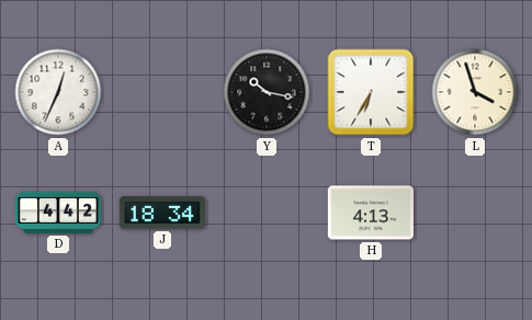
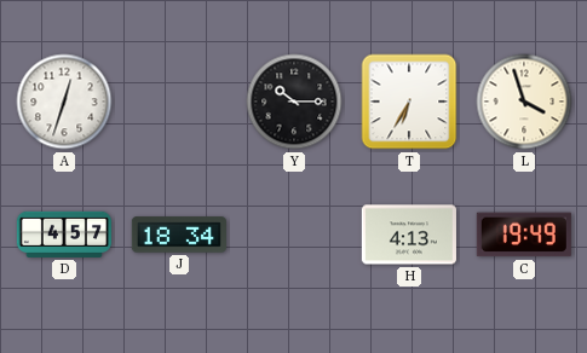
A: 12:34 -> 12:33
Y: 10:17 -> 10:15
D: 4:42 -> 4:57
C: none -> 19:49
